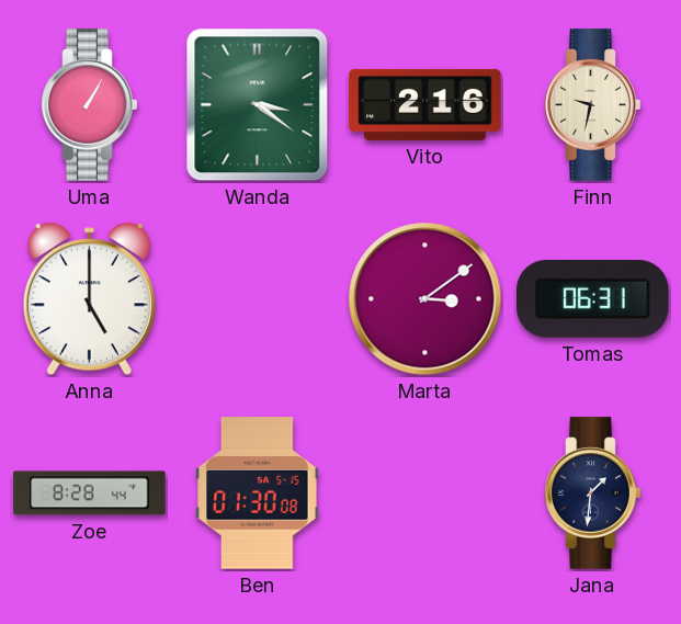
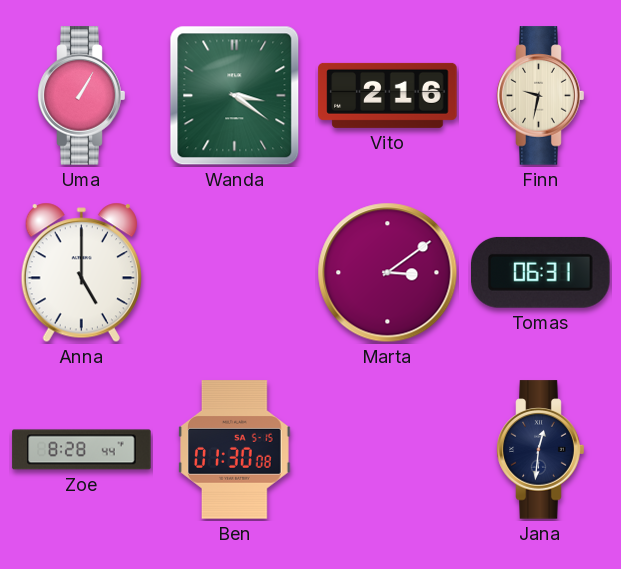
Jana: 1:31 -> 12:31
